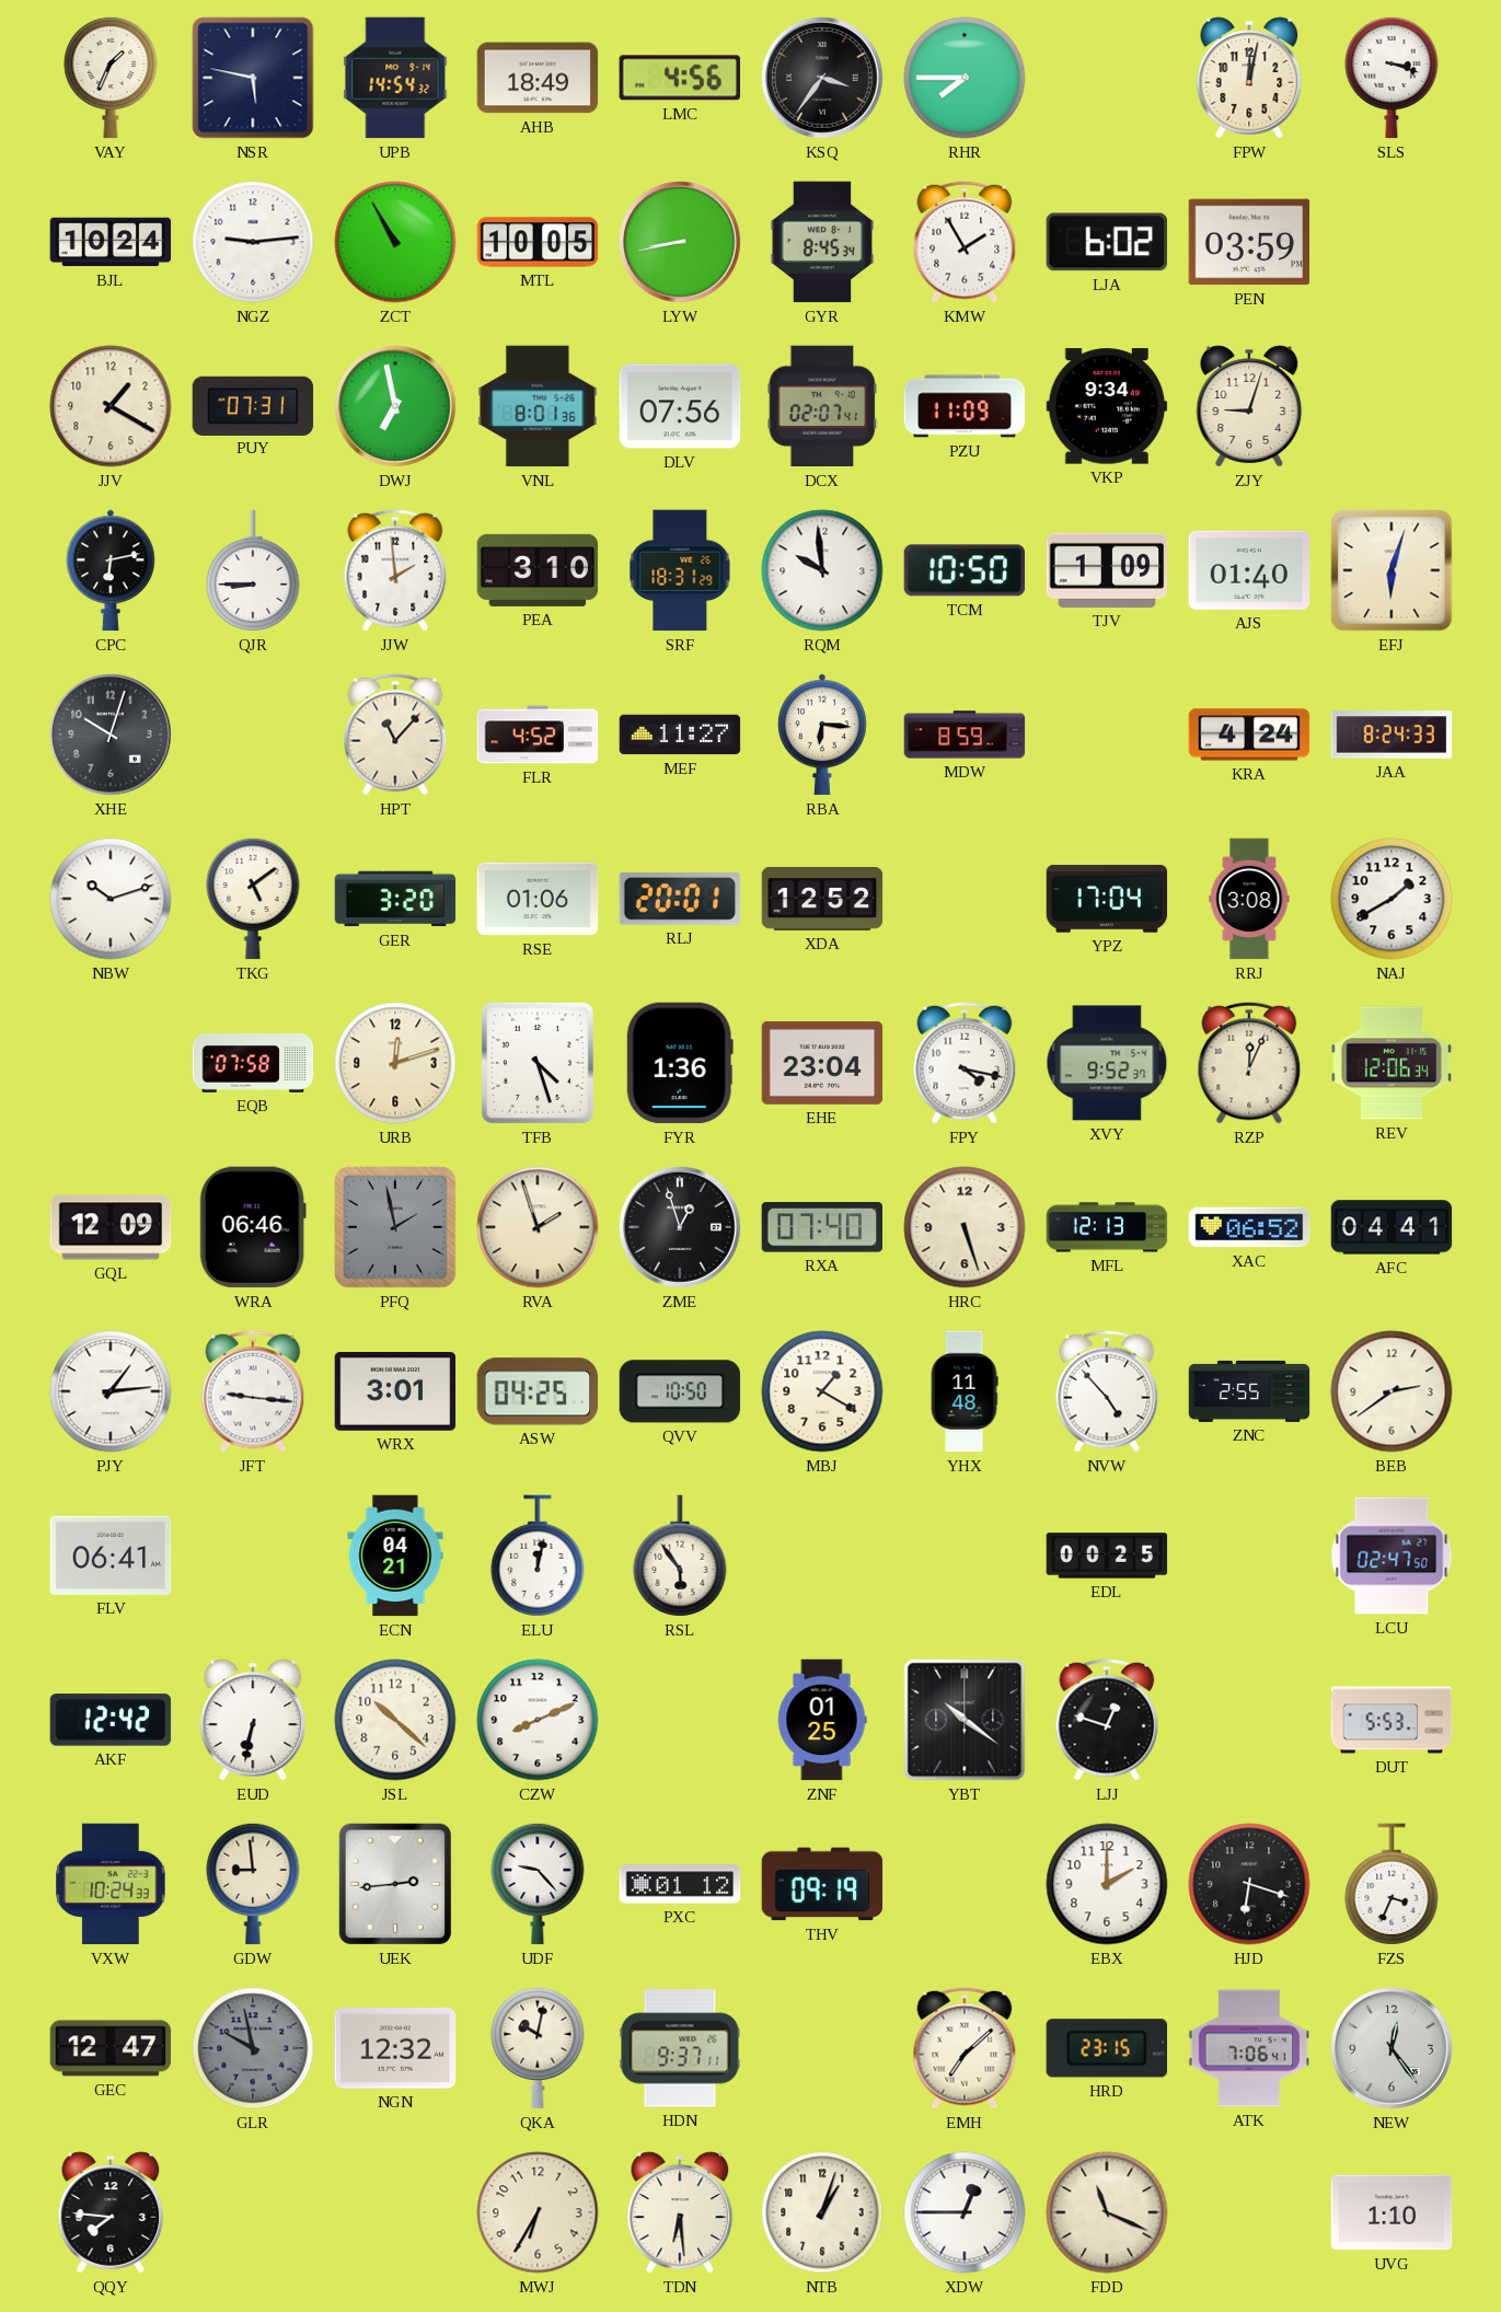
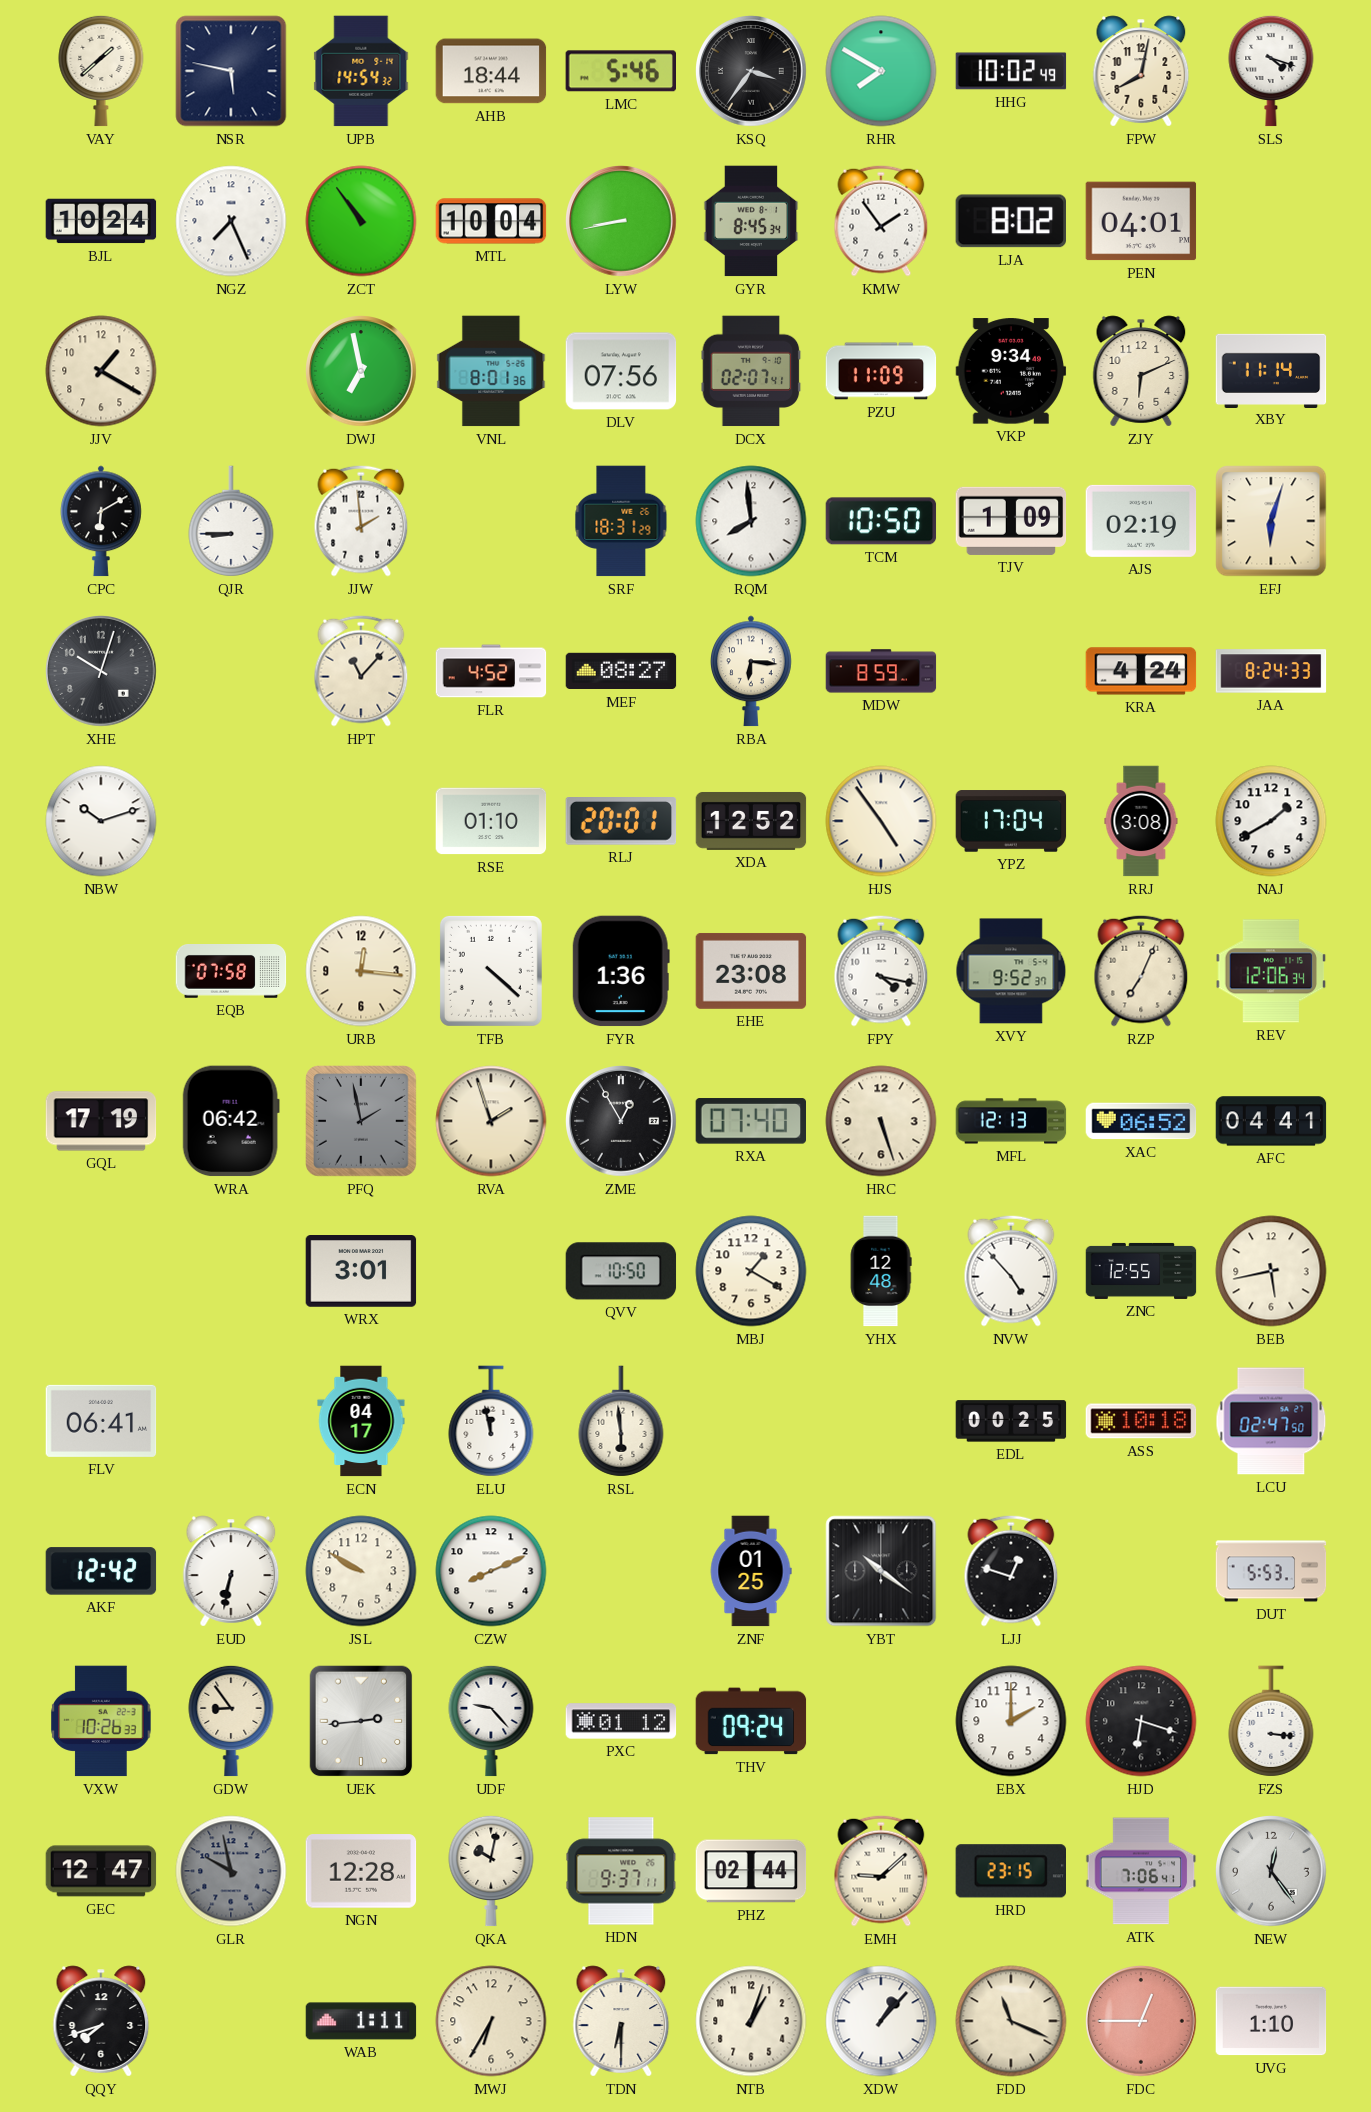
VAY: 1:34 -> 1:38
AHB: 18:49 -> 18:44
LMC: 4:56 -> 5:46
RHR: 7:45 -> 7:50
HHG: none -> 10:02
FPW: 12:02 -> 8:02
SLS: 3:18 -> 4:18
NGZ: 9:14 -> 7:26
ZCT: 10:55 -> 10:54
MTL: 10:05 -> 10:04
KMW: 1:55 -> 1:54
LJA: 6:02 -> 8:02
PEN: 03:59 -> 04:01
PUY: 07:31 -> none
ZJY: 9:03 -> 6:11
XBY: none -> 11:14
CPC: 6:13 -> 6:10
PEA: 3:10 -> none
RQM: 9:59 -> 7:59
AJS: 01:40 -> 02:19
MEF: 11:27 -> 08:27
TKG: 5:09 -> none
GER: 3:20 -> none
RSE: 01:06 -> 01:10
HJS: none -> 4:54
URB: 12:12 -> 12:16
TFB: 4:27 -> 4:22
EHE: 23:04 -> 23:08
RZP: 12:04 -> 7:04
GQL: 12:09 -> 17:19
WRA: 06:46 -> 06:42
ZME: 12:57 -> 12:55
PJY: 1:14 -> none
JFT: 9:16 -> none
ASW: 04:25 -> none
YHX: 11:48 -> 12:48
ZNC: 2:55 -> 12:55
BEB: 2:39 -> 5:43
ECN: 04:21 -> 04:17
ELU: 12:02 -> 11:58
RSL: 5:54 -> 5:59
ASS: none -> 10:18
JSL: 10:22 -> 9:50
VXW: 10:24 -> 10:26
GDW: 8:59 -> 8:54
THV: 09:19 -> 09:24
FZS: 3:34 -> 3:16
NGN: 12:32 -> 12:28
PHZ: none -> 02:44
EMH: 7:08 -> 9:08
QQY: 7:46 -> 7:42
WAB: none -> 1:11
TDN: 6:29 -> 6:30
XDW: 12:45 -> 1:07
FDC: none -> 12:45
